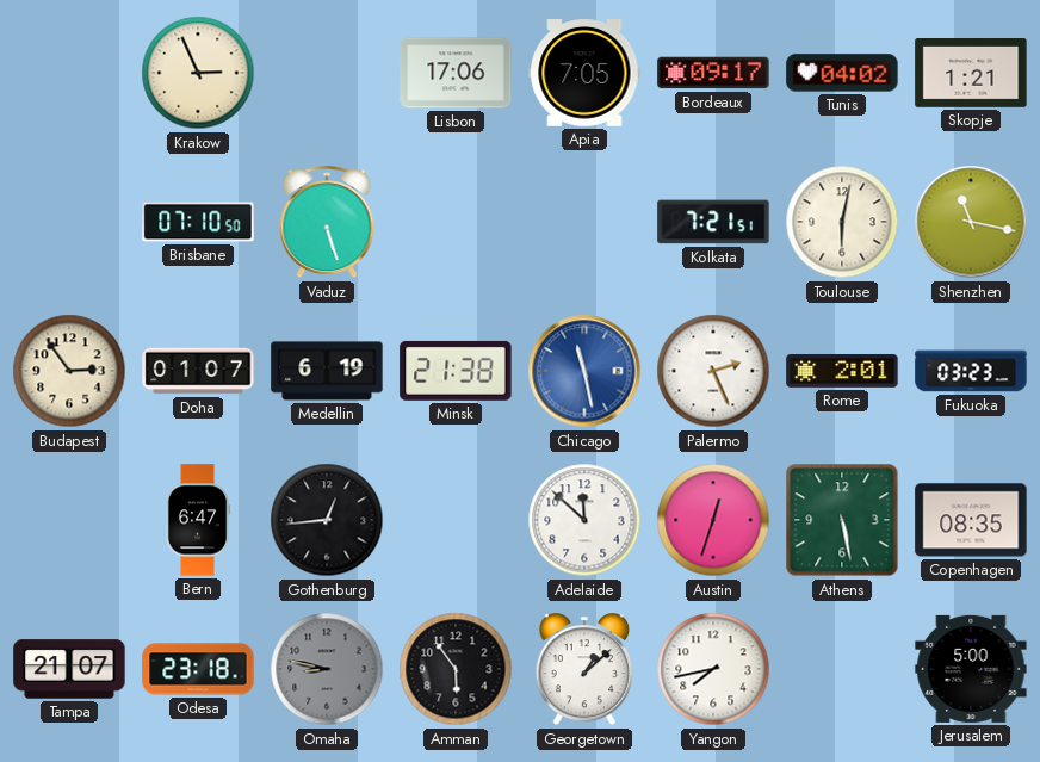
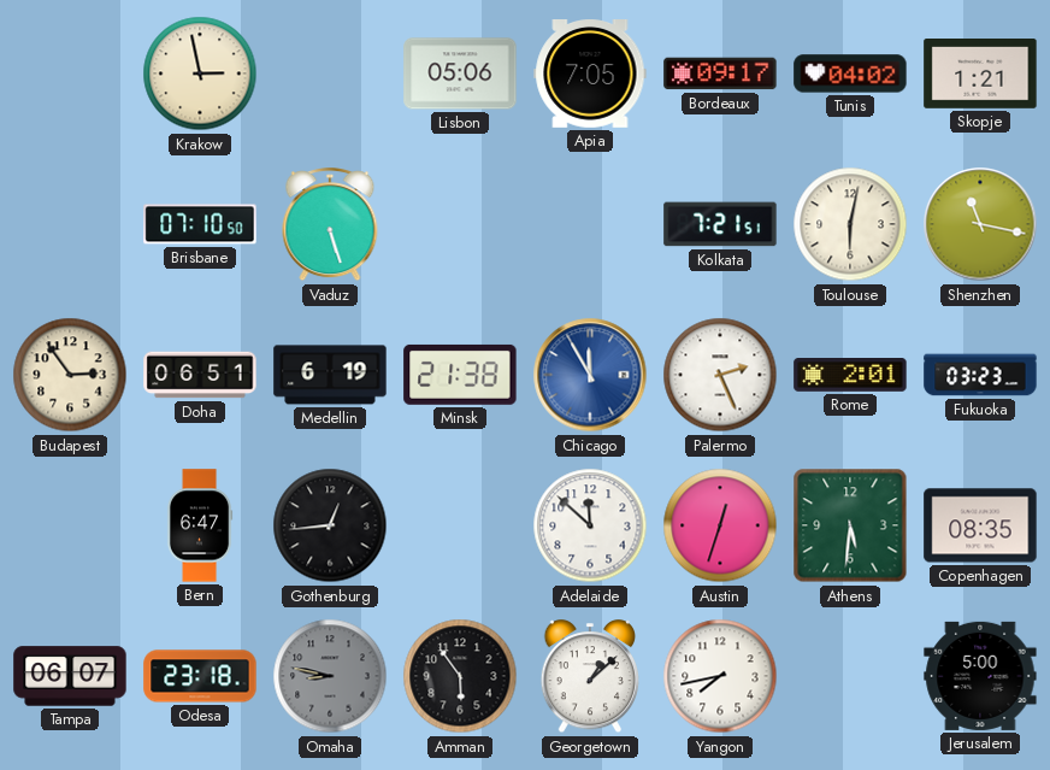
Krakow: 2:56 -> 2:58
Lisbon: 17:06 -> 05:06
Doha: 01:07 -> 06:51
Chicago: 11:28 -> 11:55
Athens: 5:28 -> 5:31
Tampa: 21:07 -> 06:07
